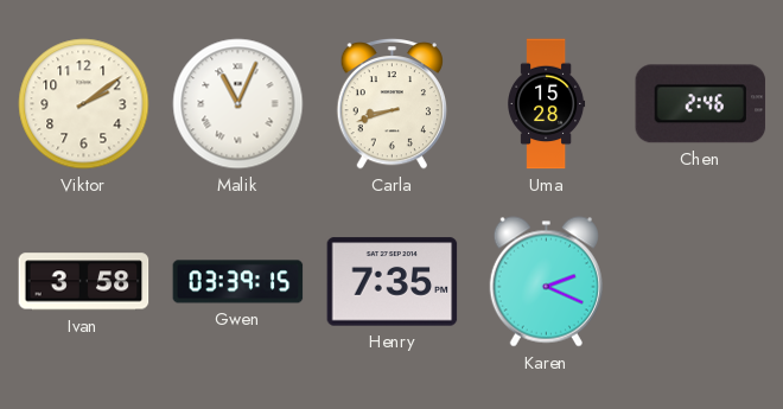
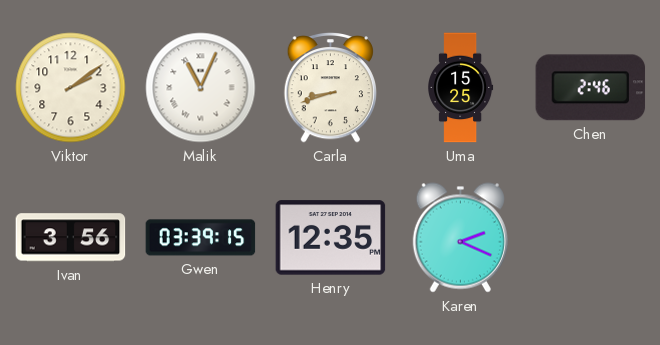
Uma: 15:28 -> 15:25
Ivan: 3:58 -> 3:56
Henry: 7:35 -> 12:35
